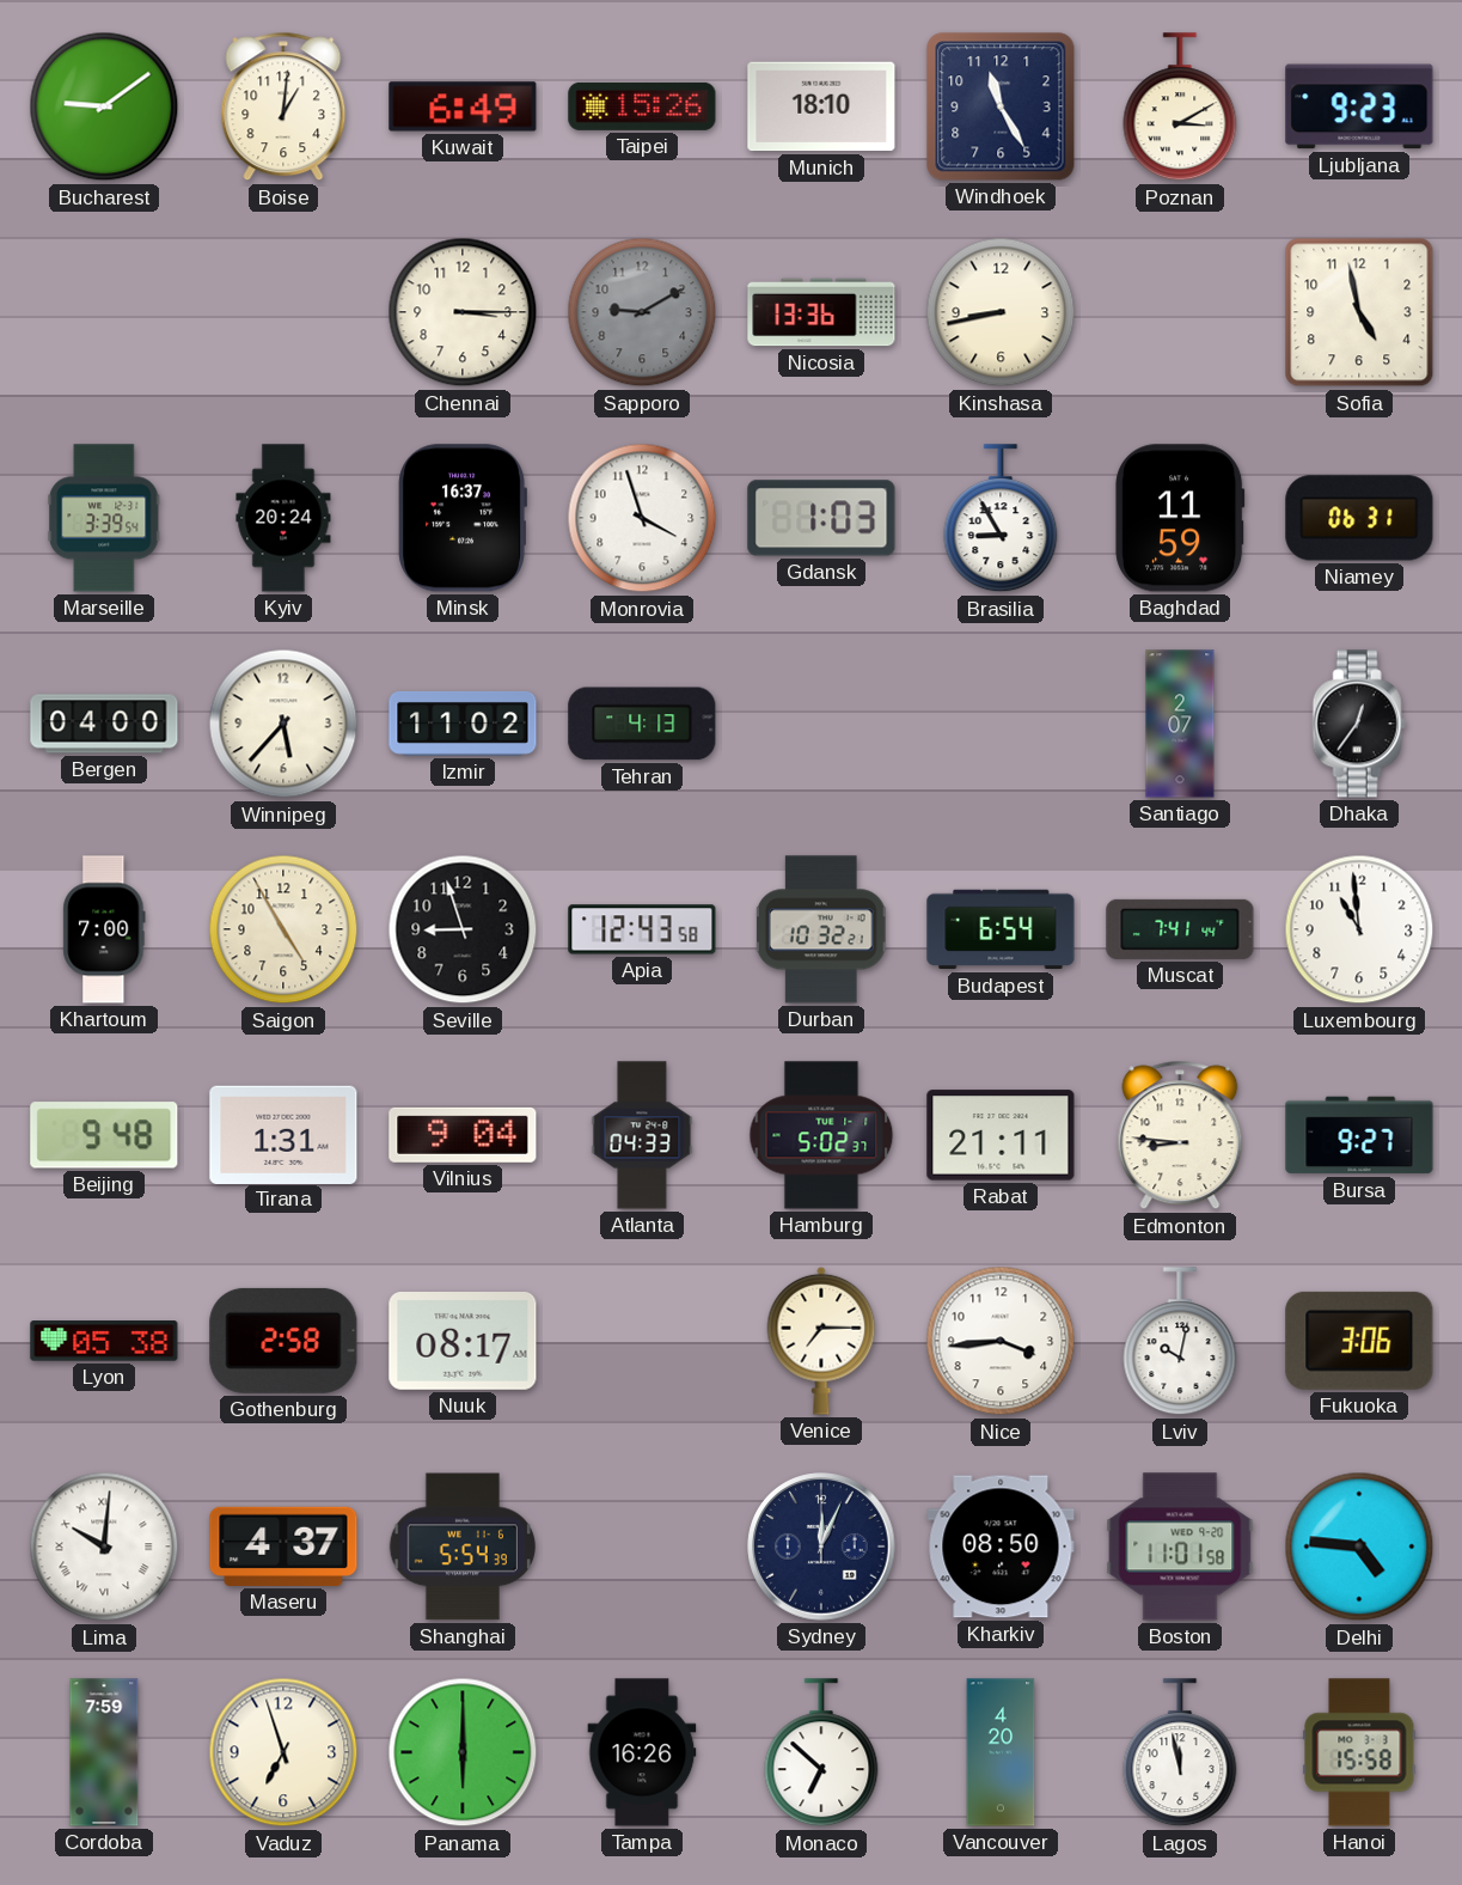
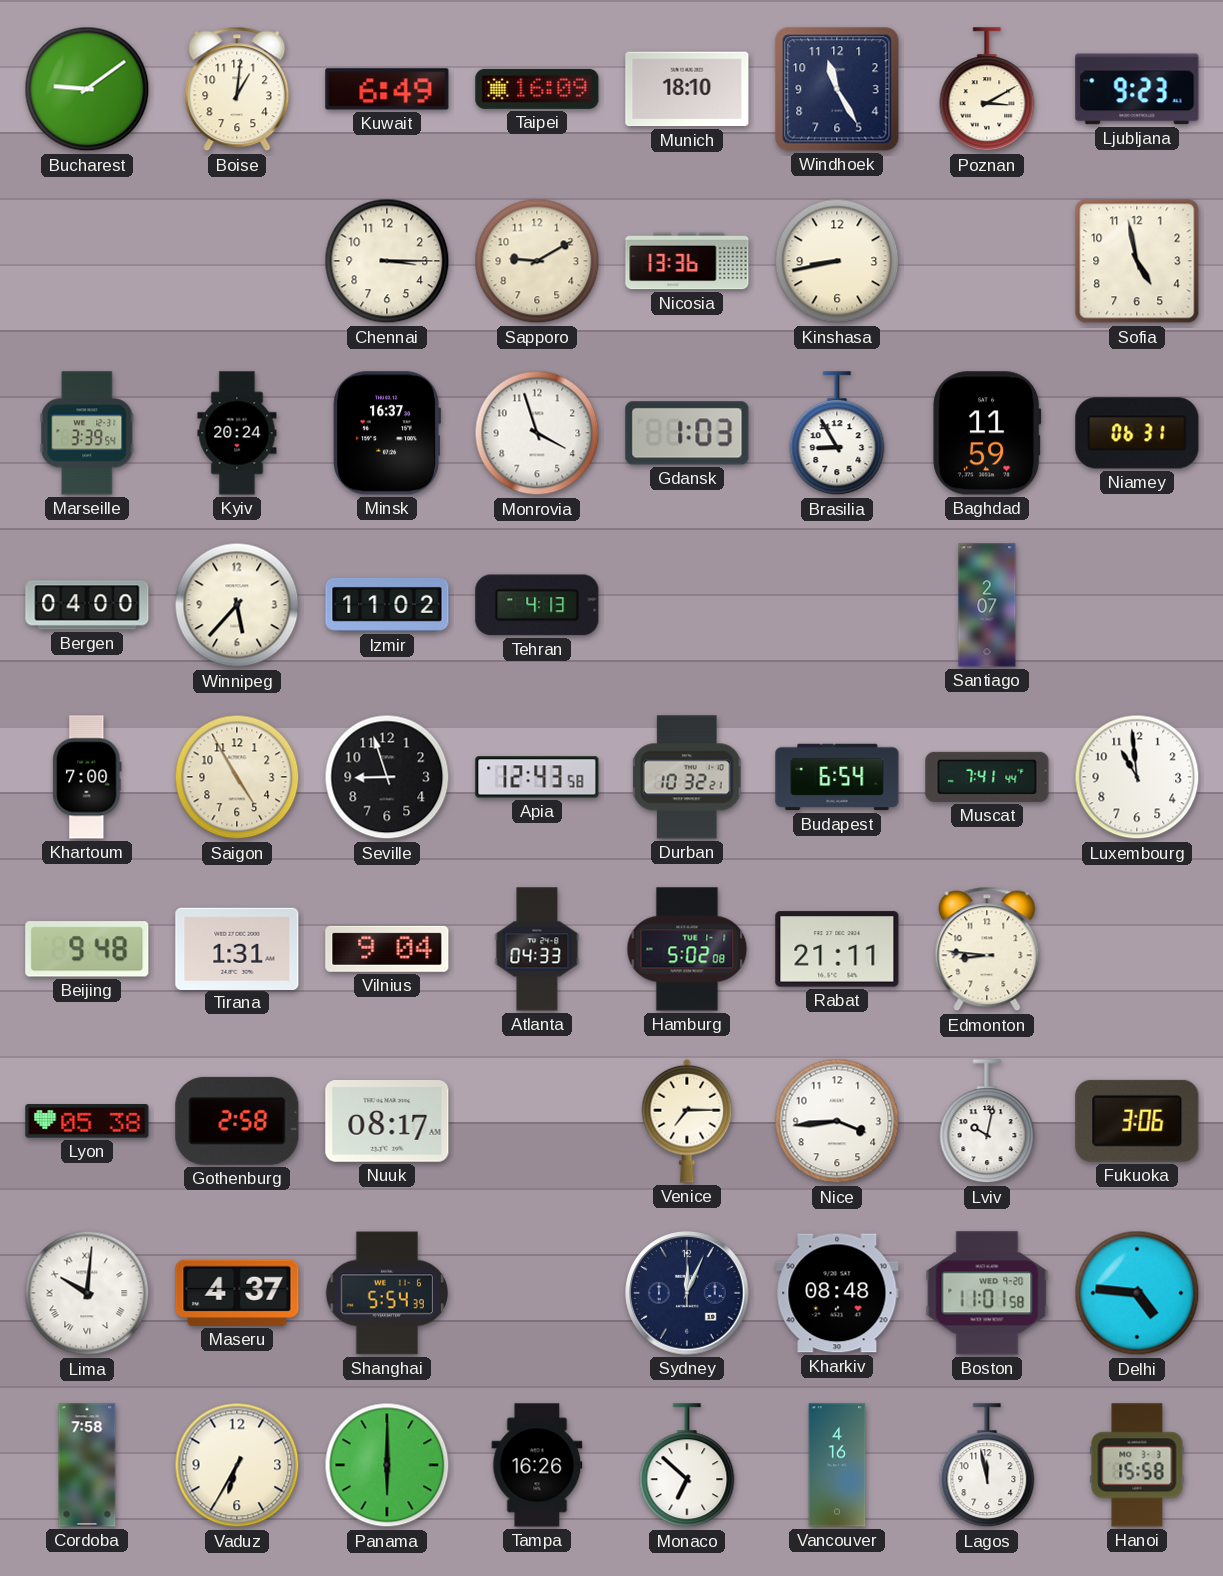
Taipei: 15:26 -> 16:09
Sapporo dial: grey -> cream
Dhaka: 12:36 -> none
Hamburg: 5:02:37 -> 5:02:08
Bursa: 9:27 -> none
Kharkiv: 08:50 -> 08:48
Cordoba: 7:59 -> 7:58
Vaduz: 6:57 -> 6:35
Vancouver: 4:20 -> 4:16
